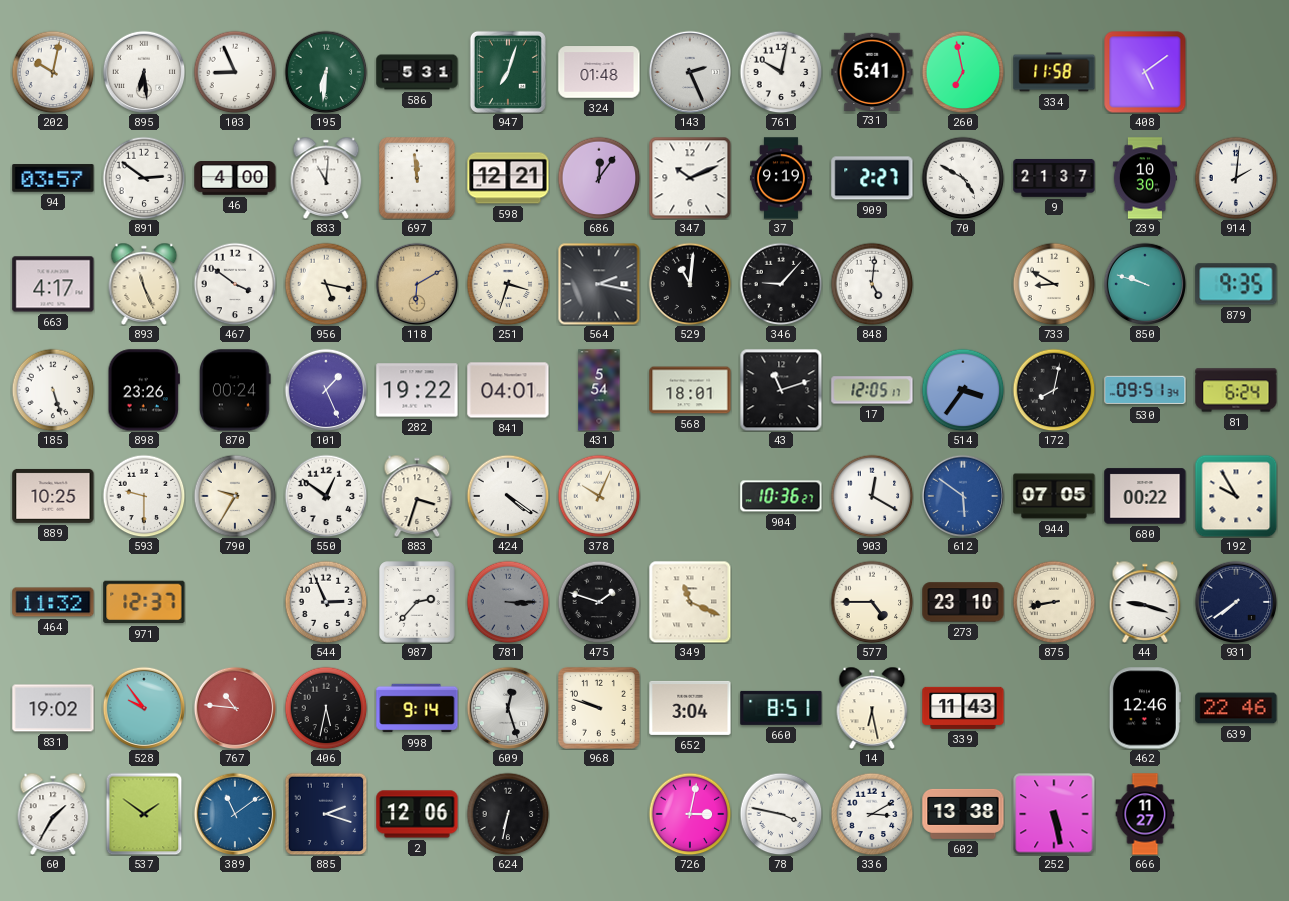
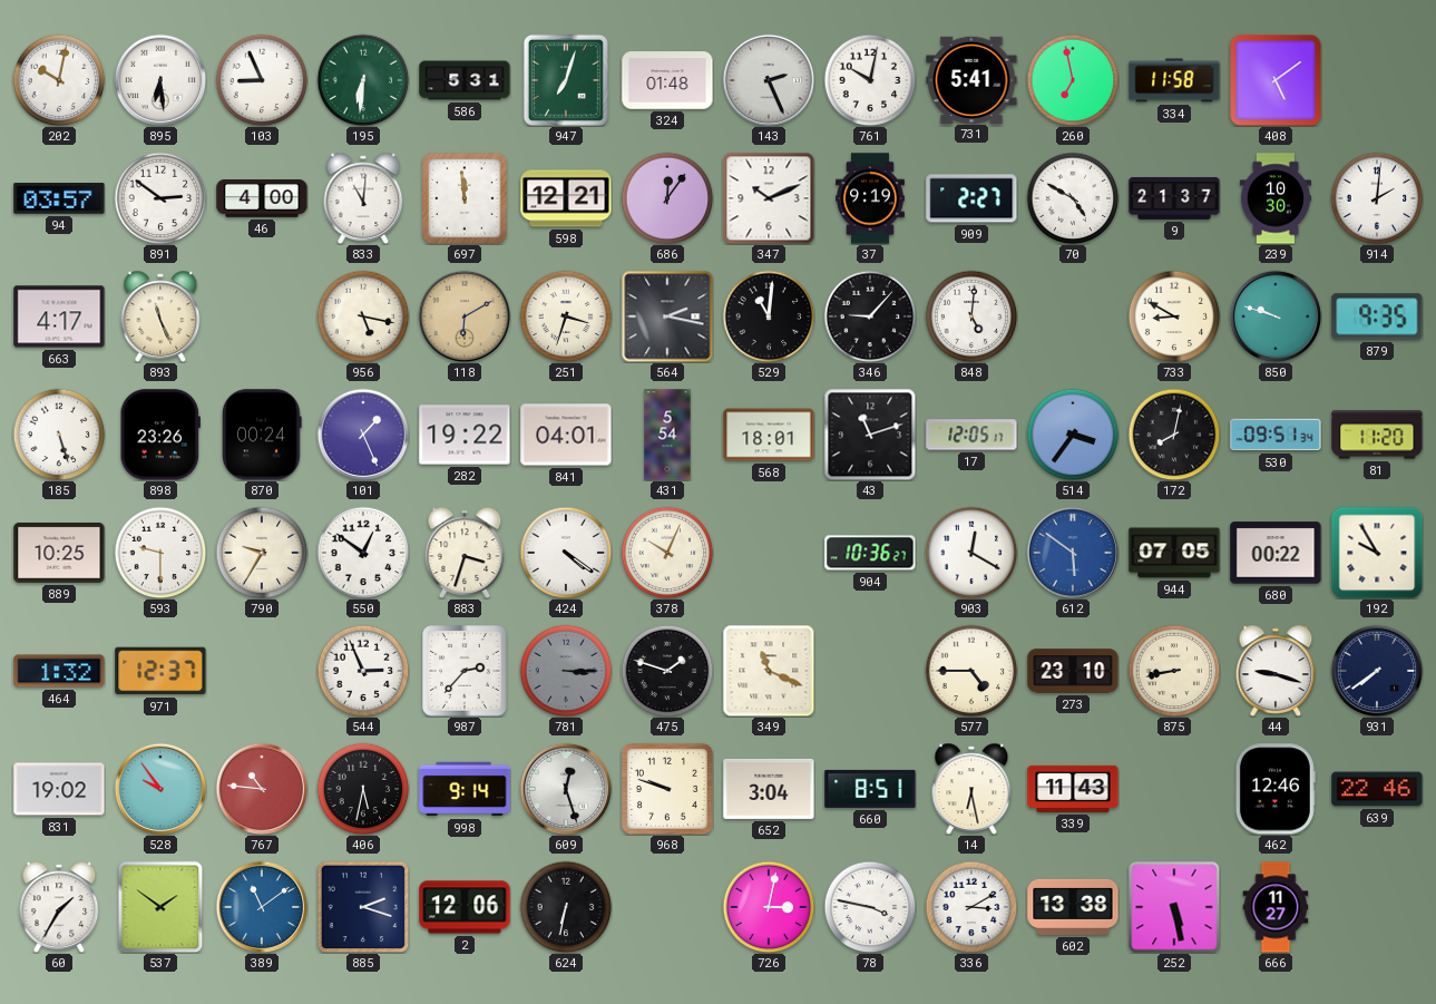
467: 3:51 -> none
81: 6:24 -> 11:20
464: 11:32 -> 1:32
